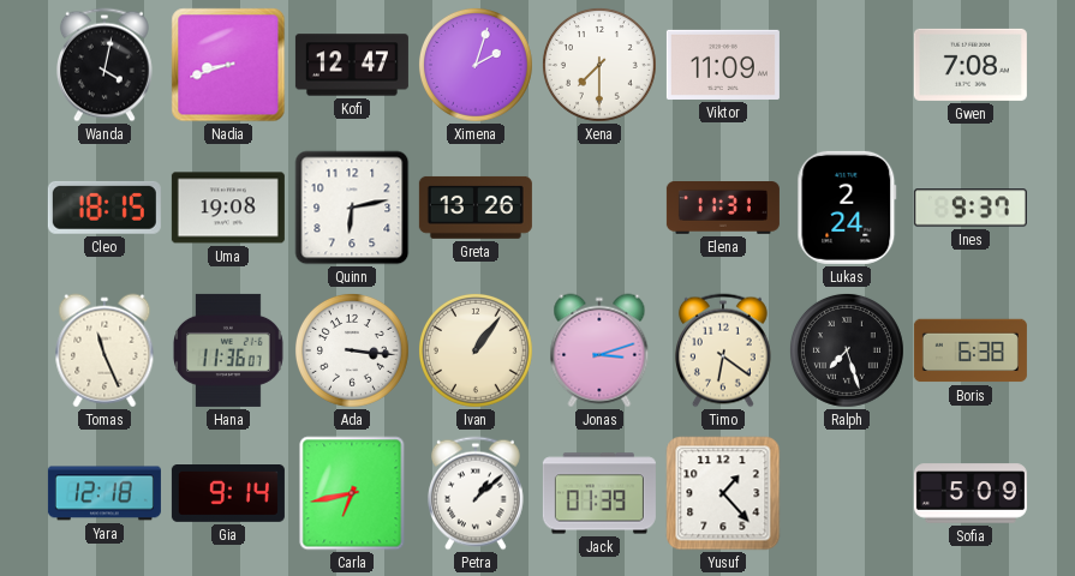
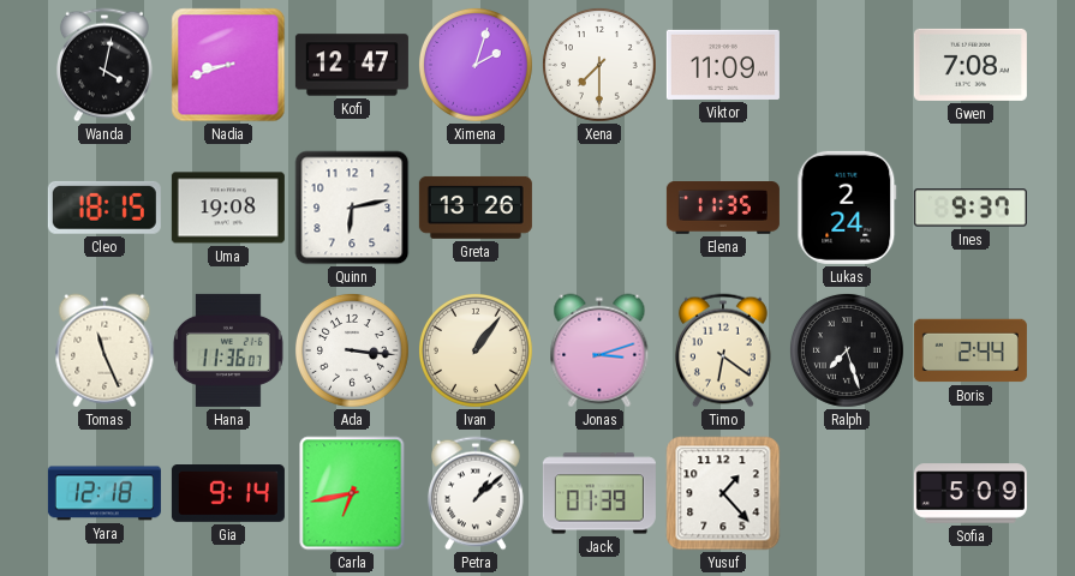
Elena: 11:31 -> 11:35
Boris: 6:38 -> 2:44
